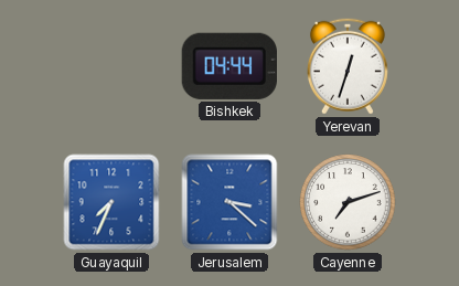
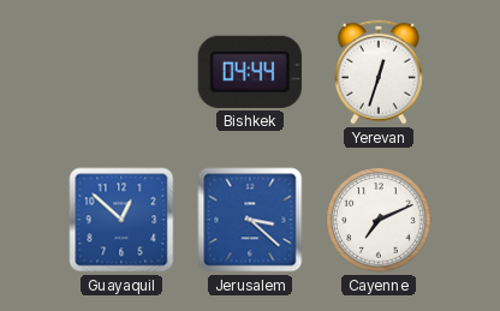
Guayaquil: 7:34 -> 12:52
Cayenne: 7:12 -> 7:11
